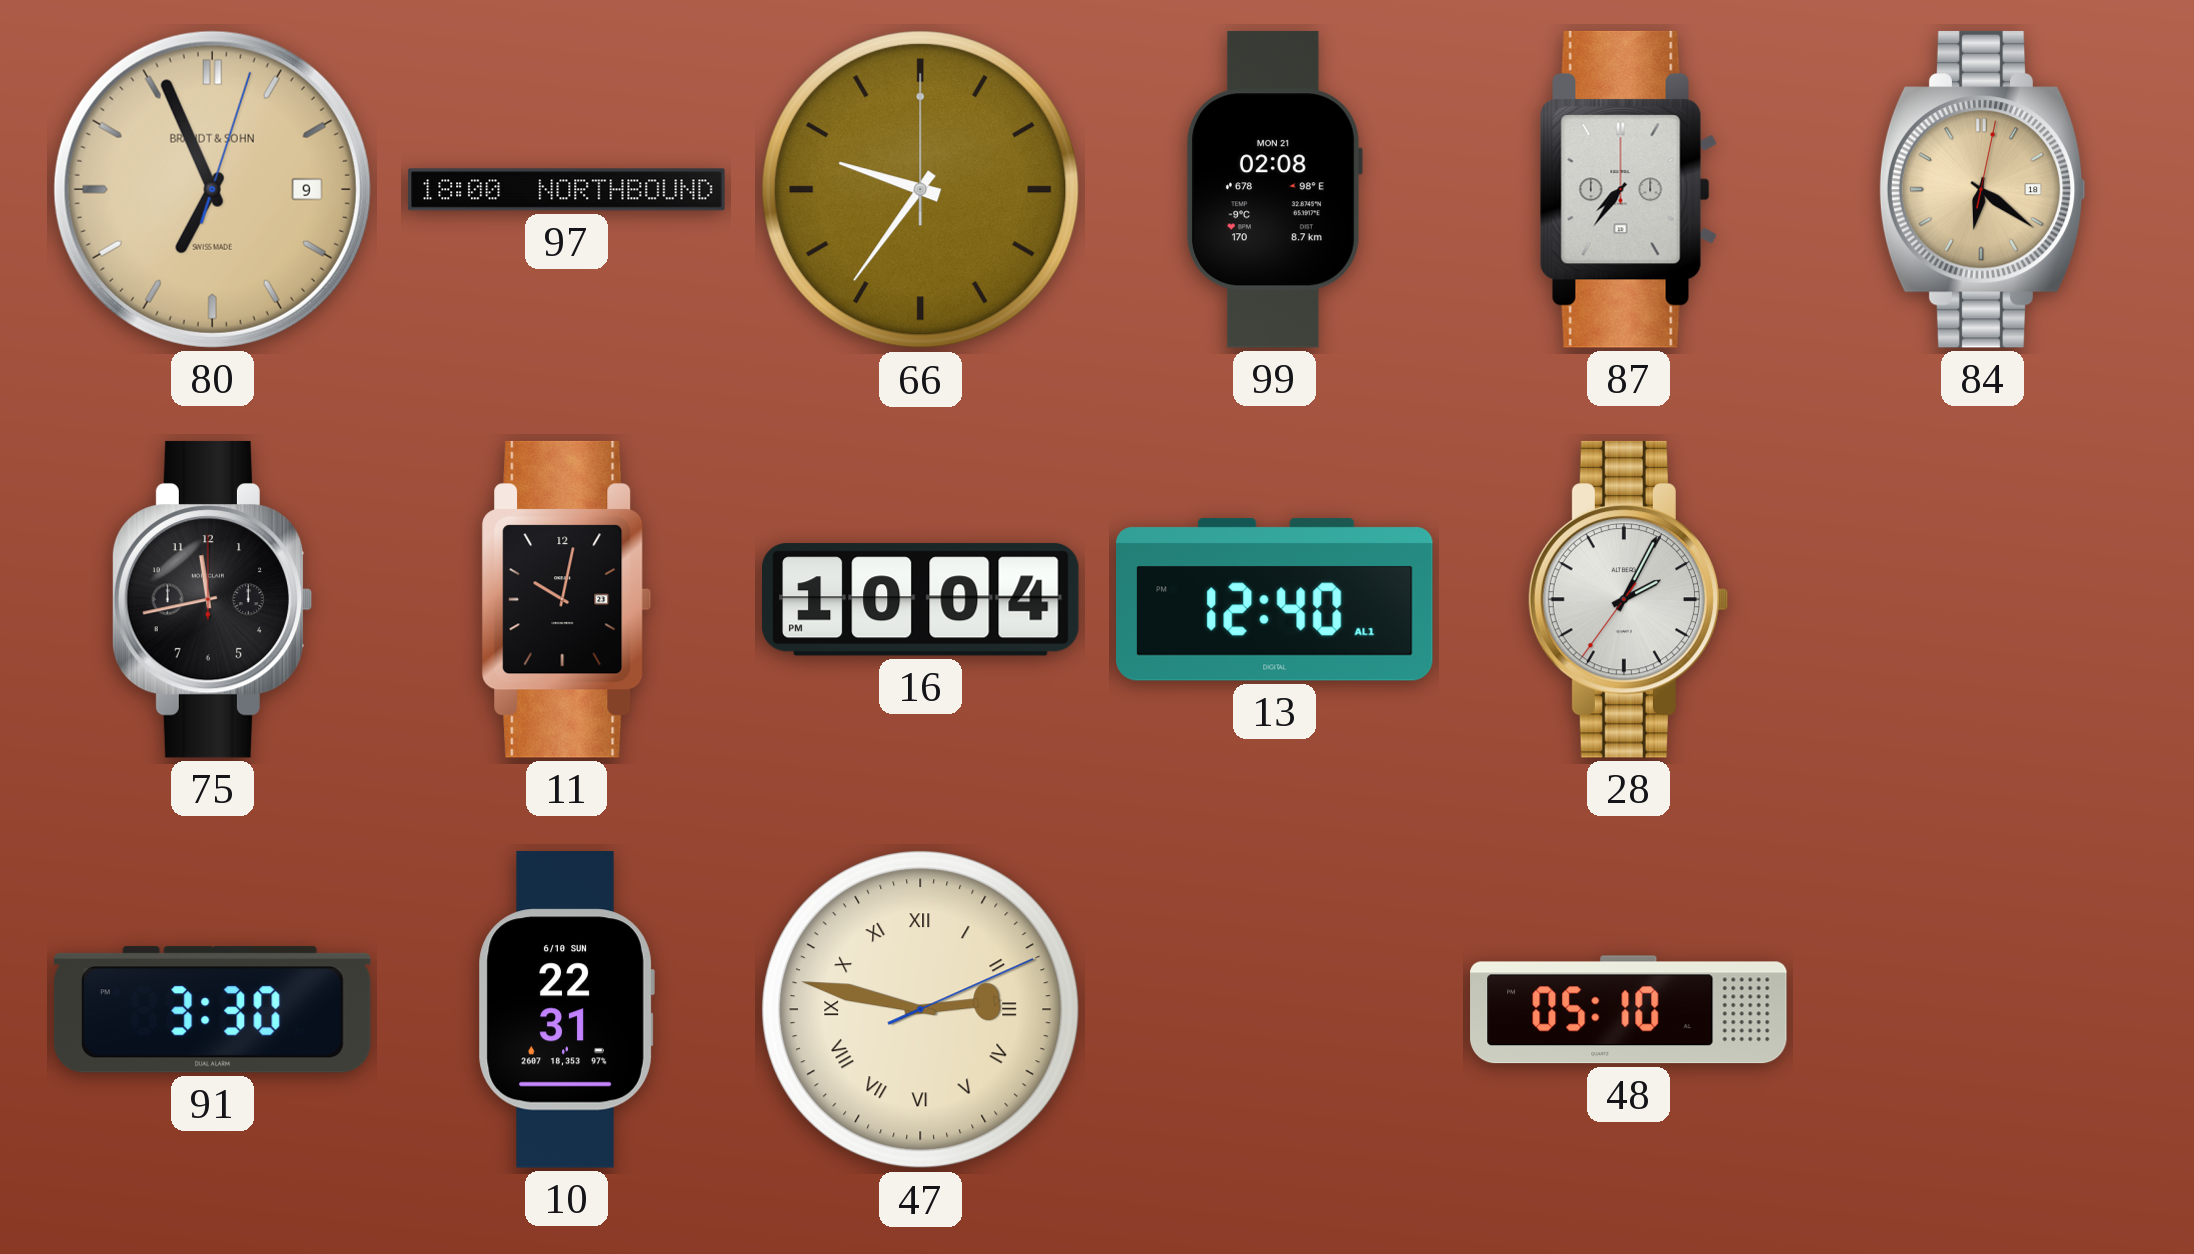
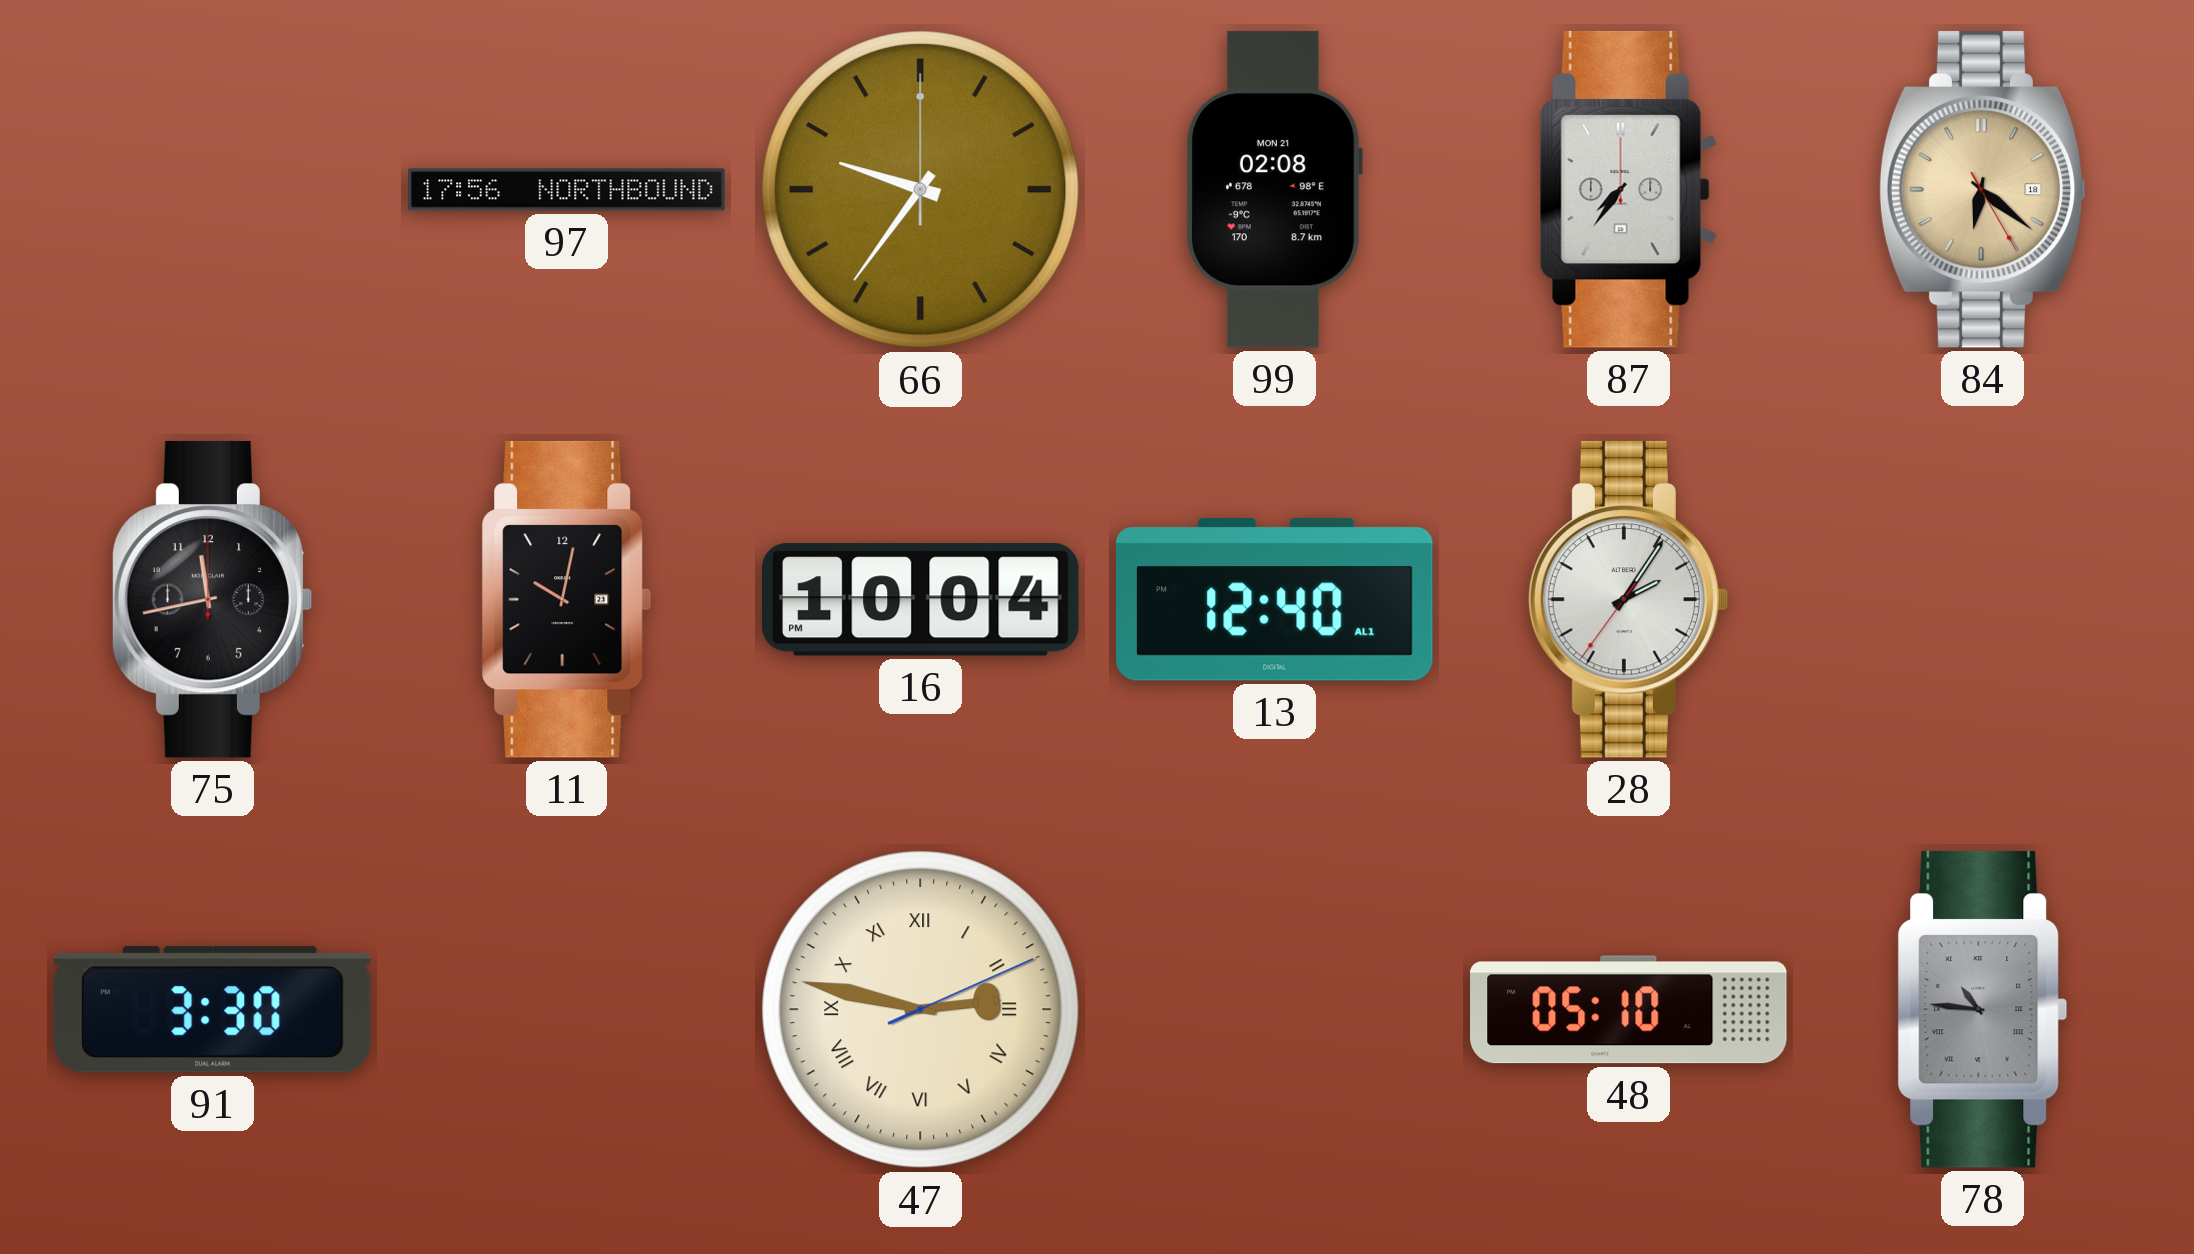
80: 6:56 -> none
97: 18:00 -> 17:56
84: 6:21:02 -> 6:21:25
28: 2:04 -> 2:05
10: 22:31 -> none
78: none -> 10:46
